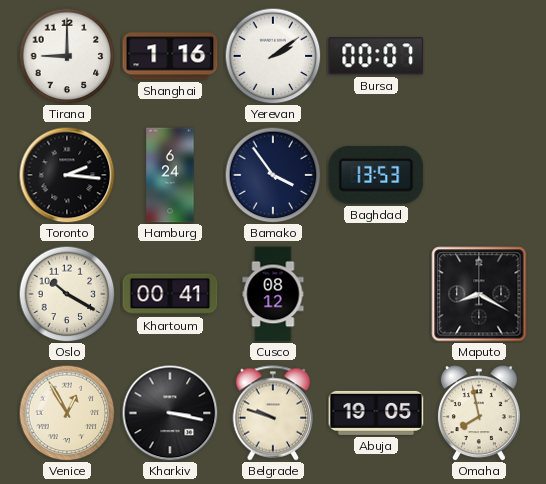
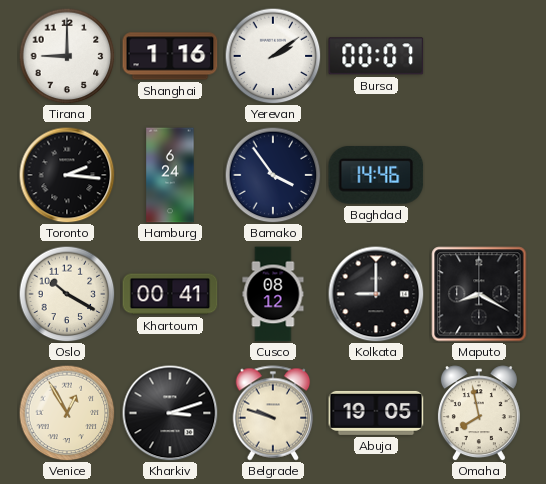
Baghdad: 13:53 -> 14:46
Kolkata: none -> 9:00
Kharkiv: 3:17 -> 3:12
